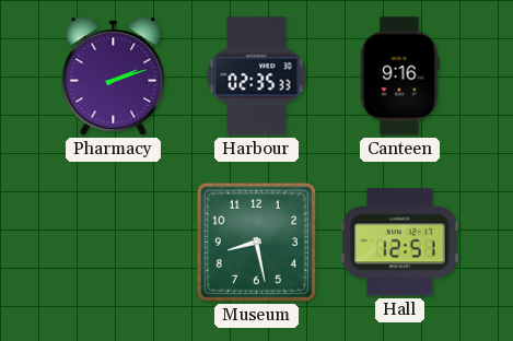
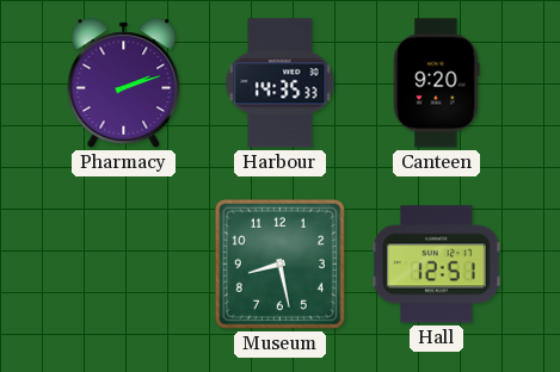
Harbour: 02:35 -> 14:35
Canteen: 9:16 -> 9:20
